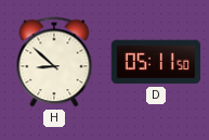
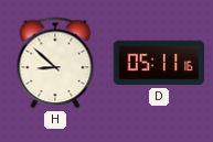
D: 05:11:50 -> 05:11:16
